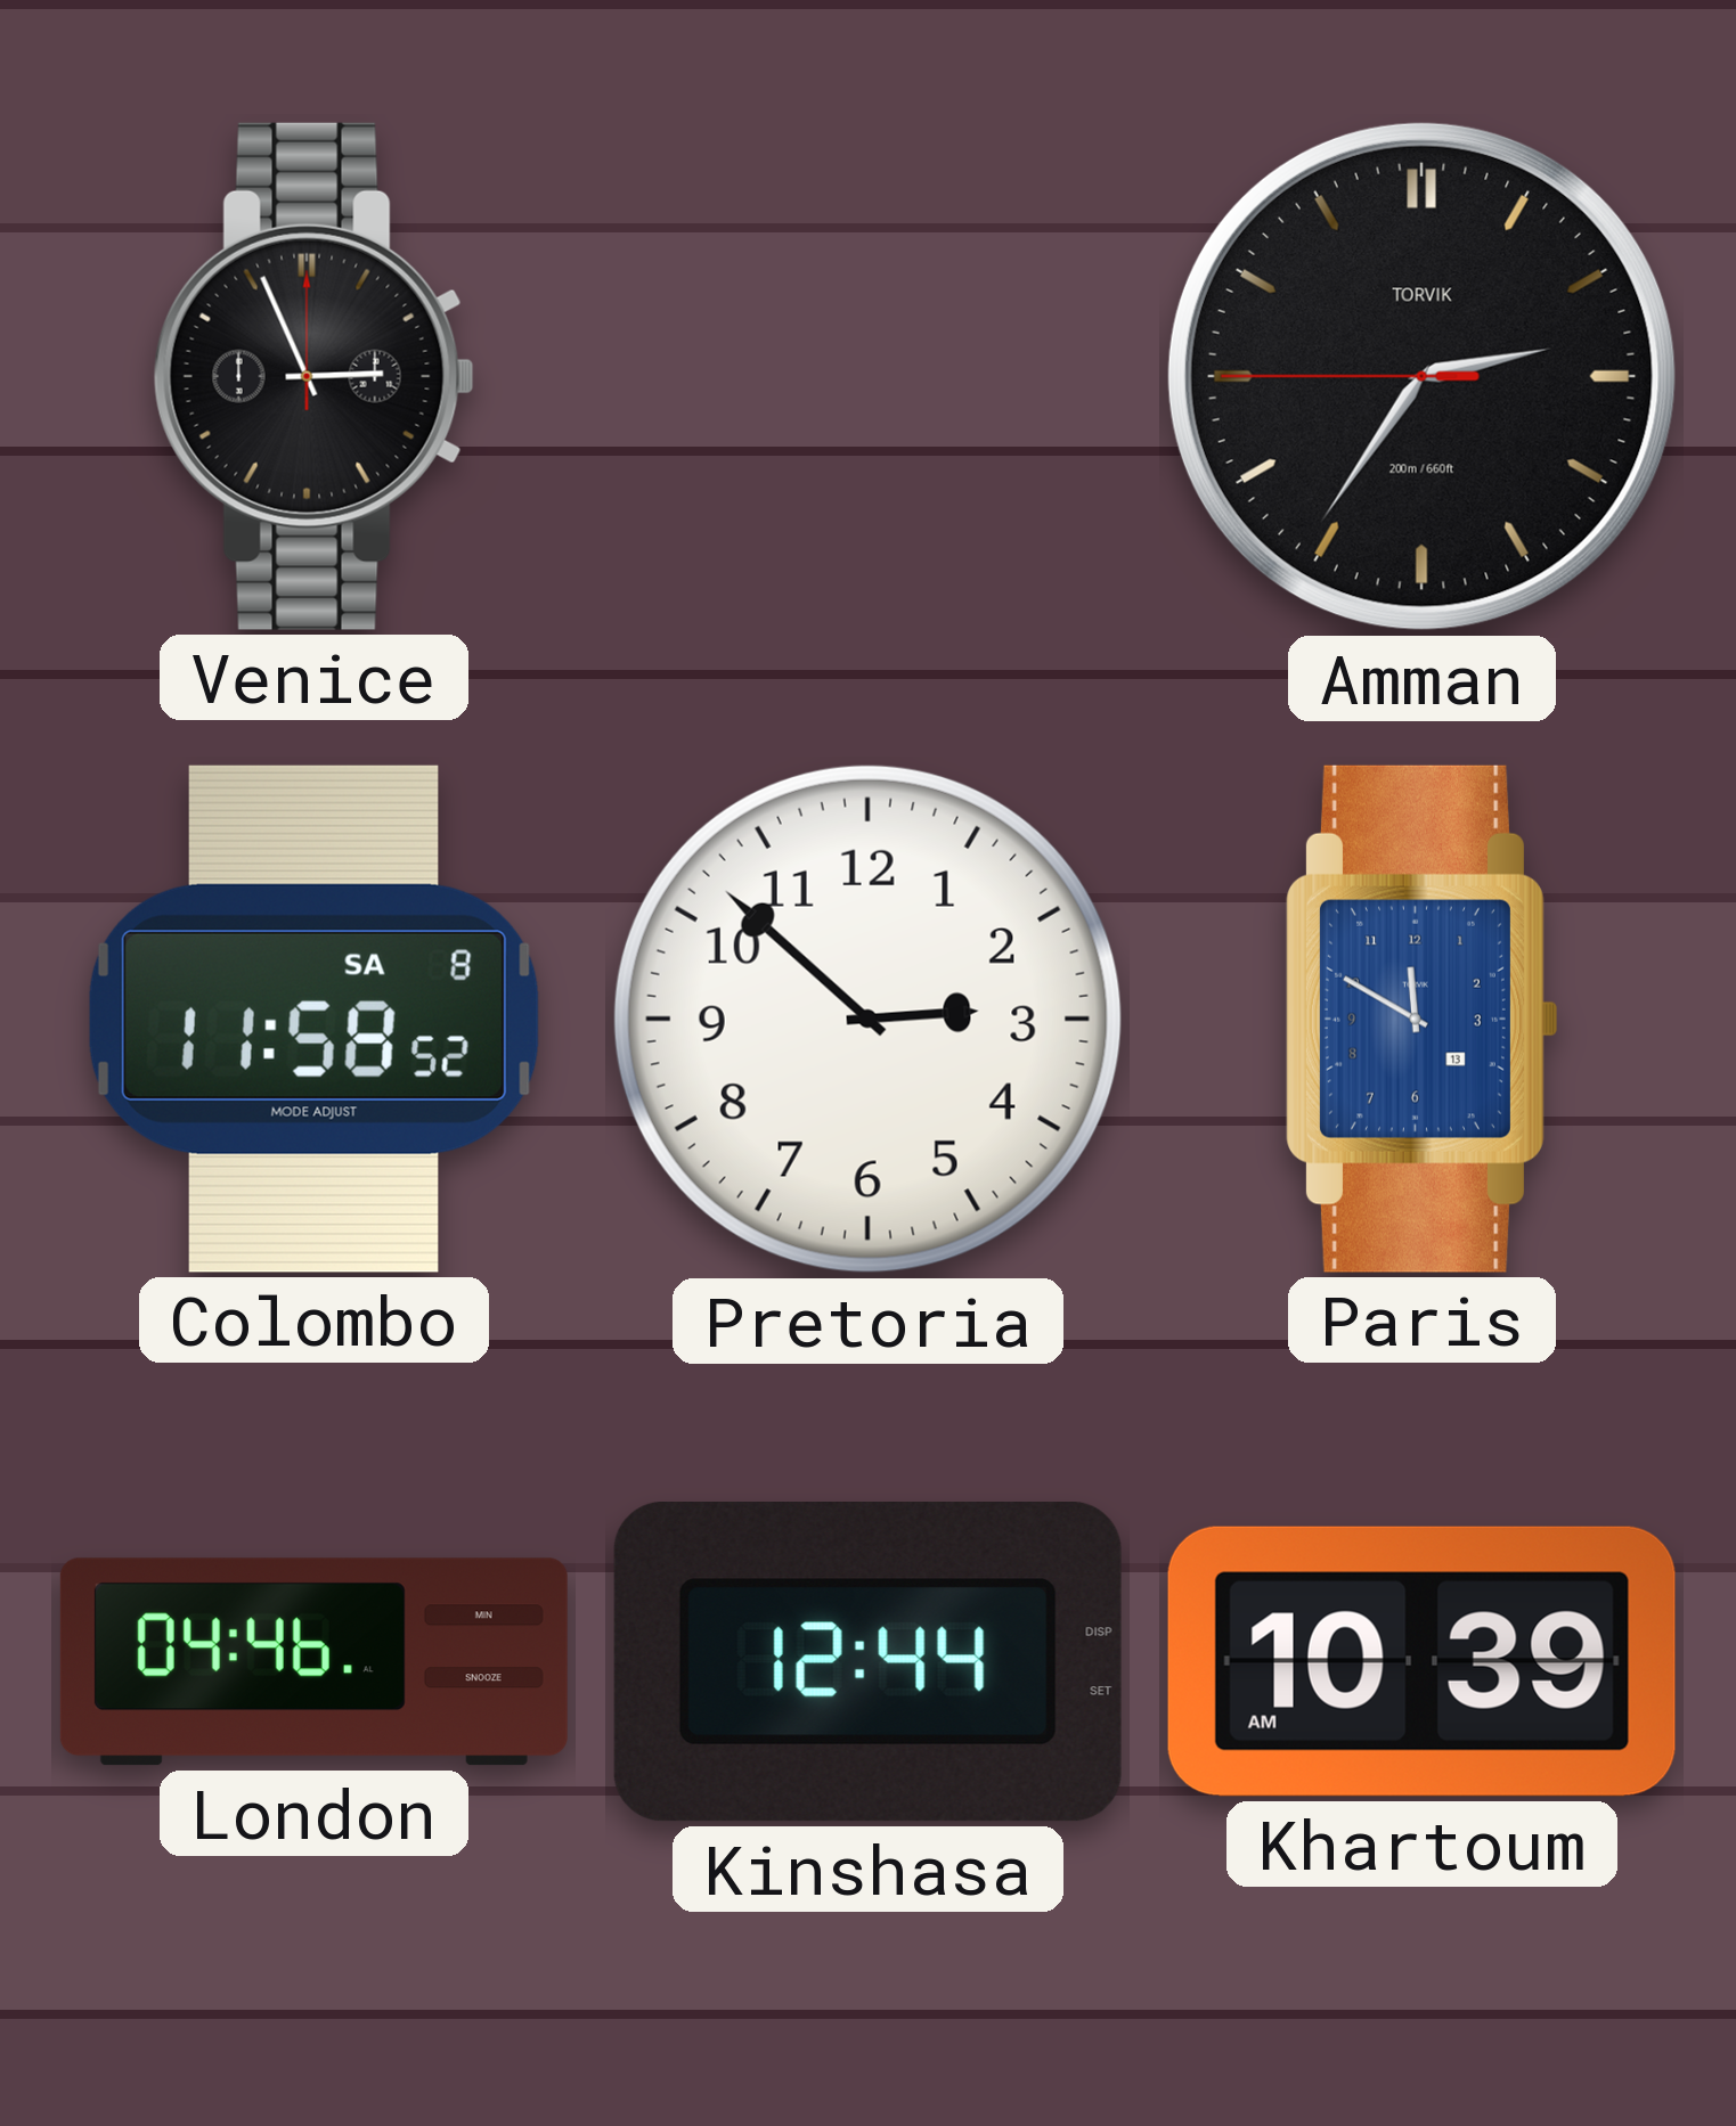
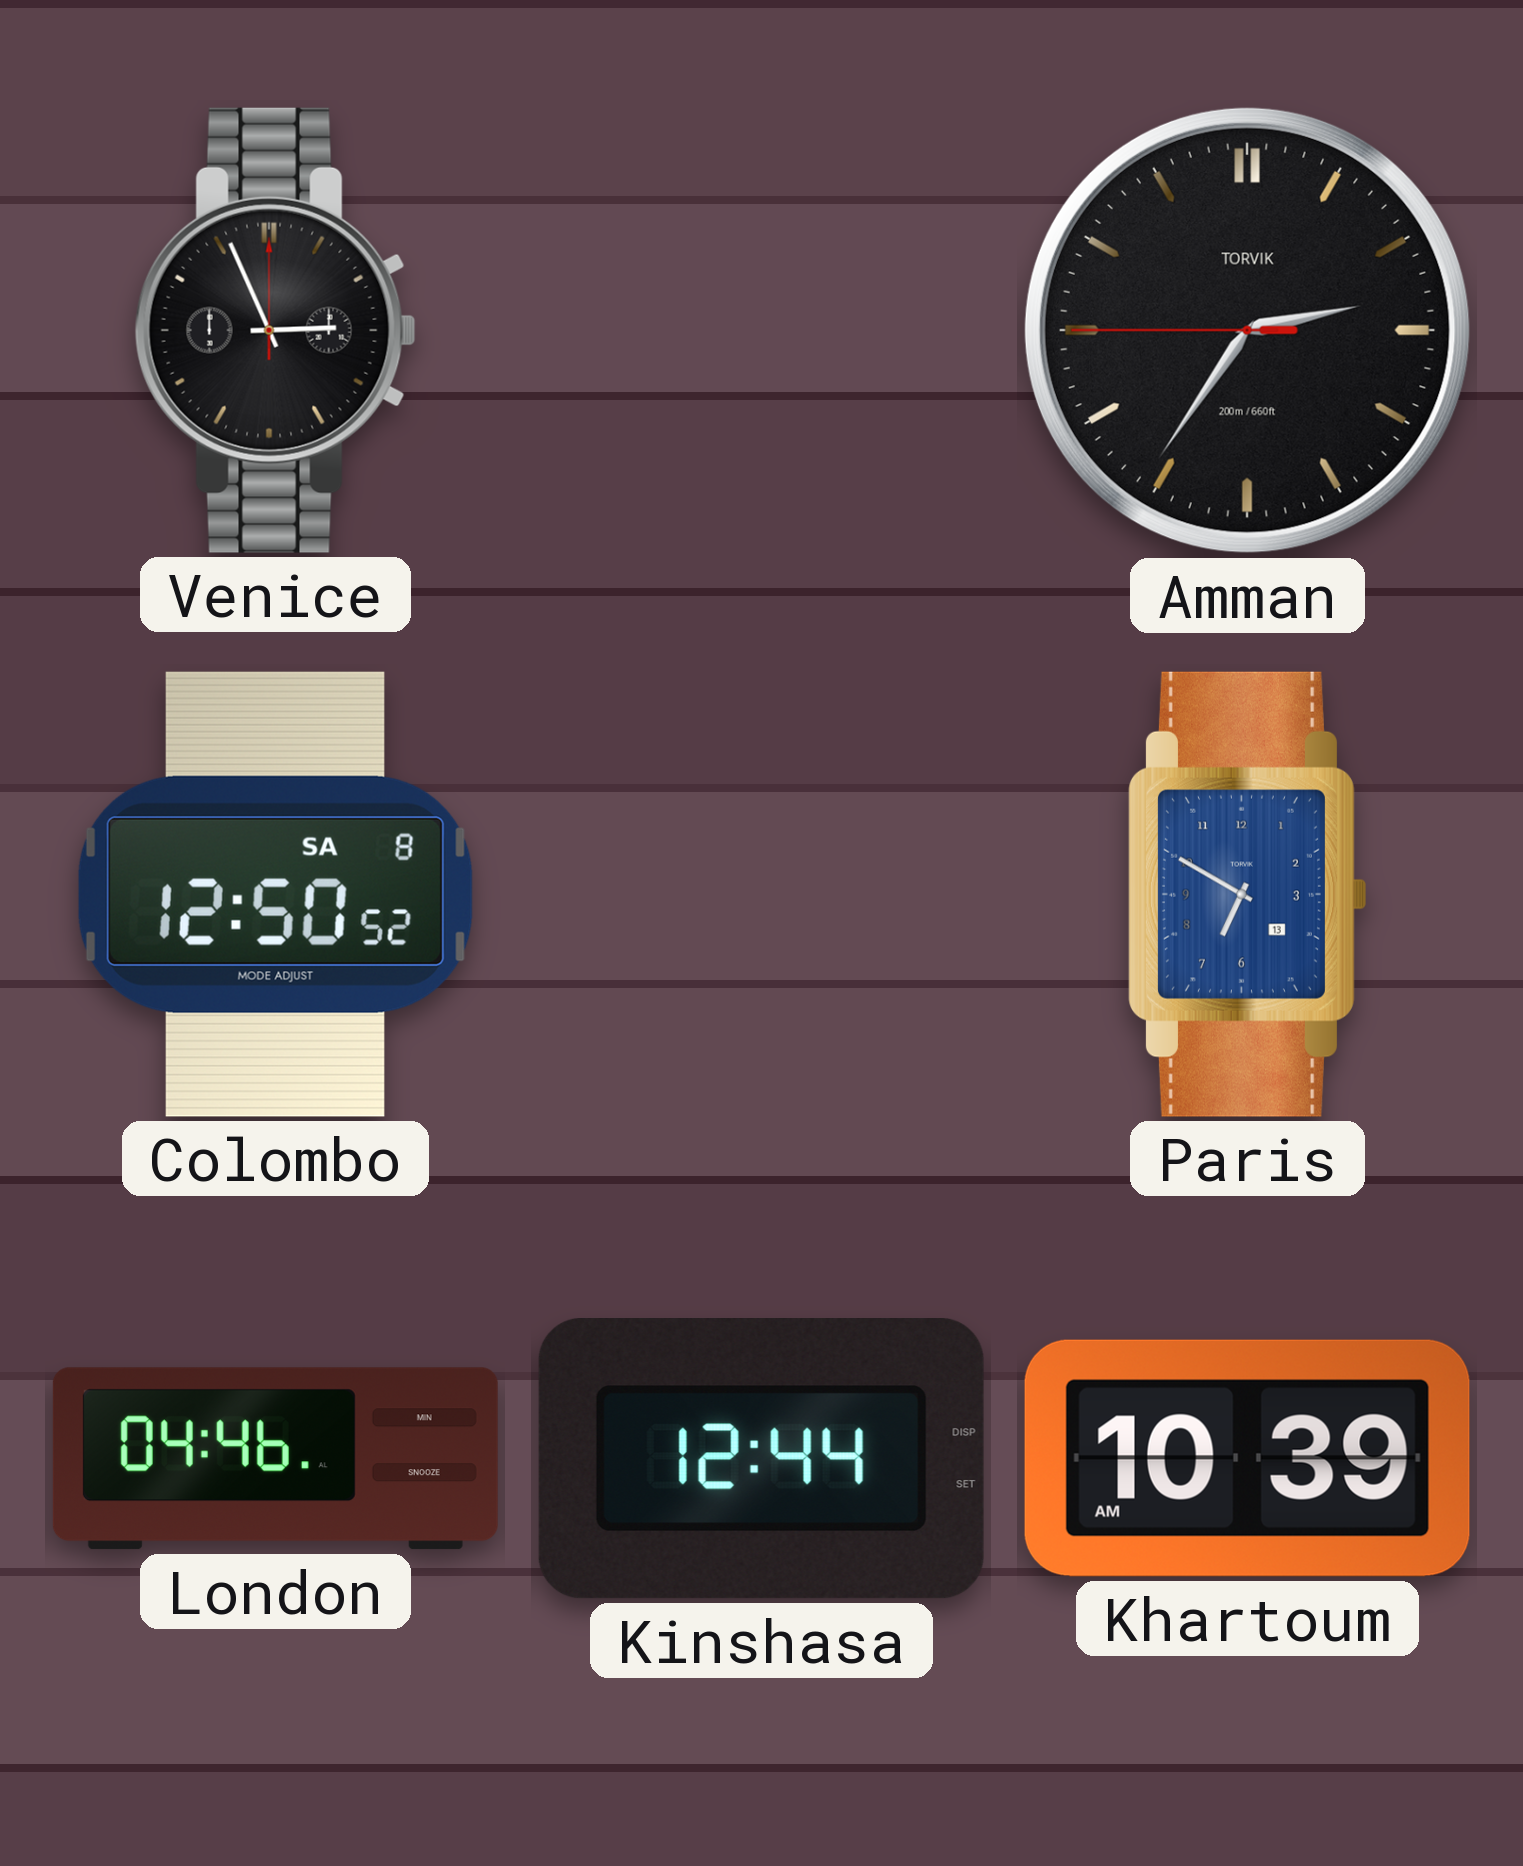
Colombo: 11:58 -> 12:50
Pretoria: 2:52 -> none
Paris: 11:50 -> 6:50
